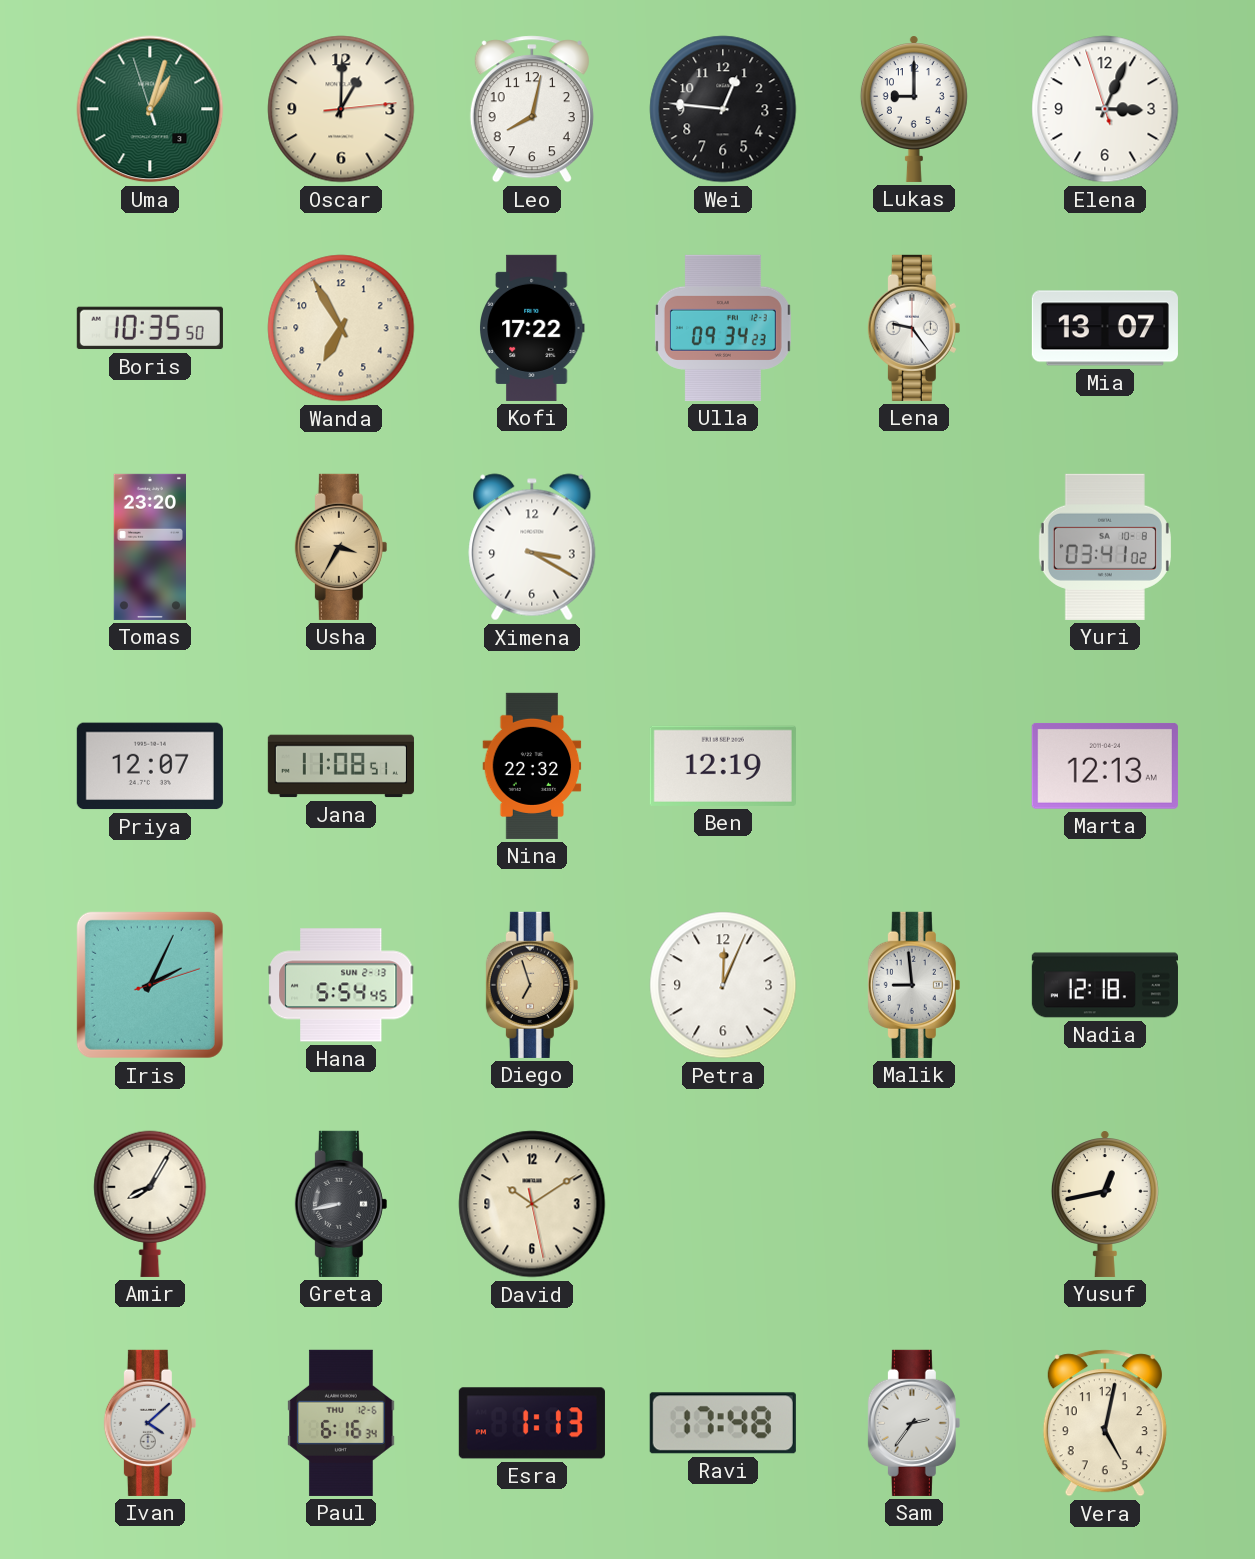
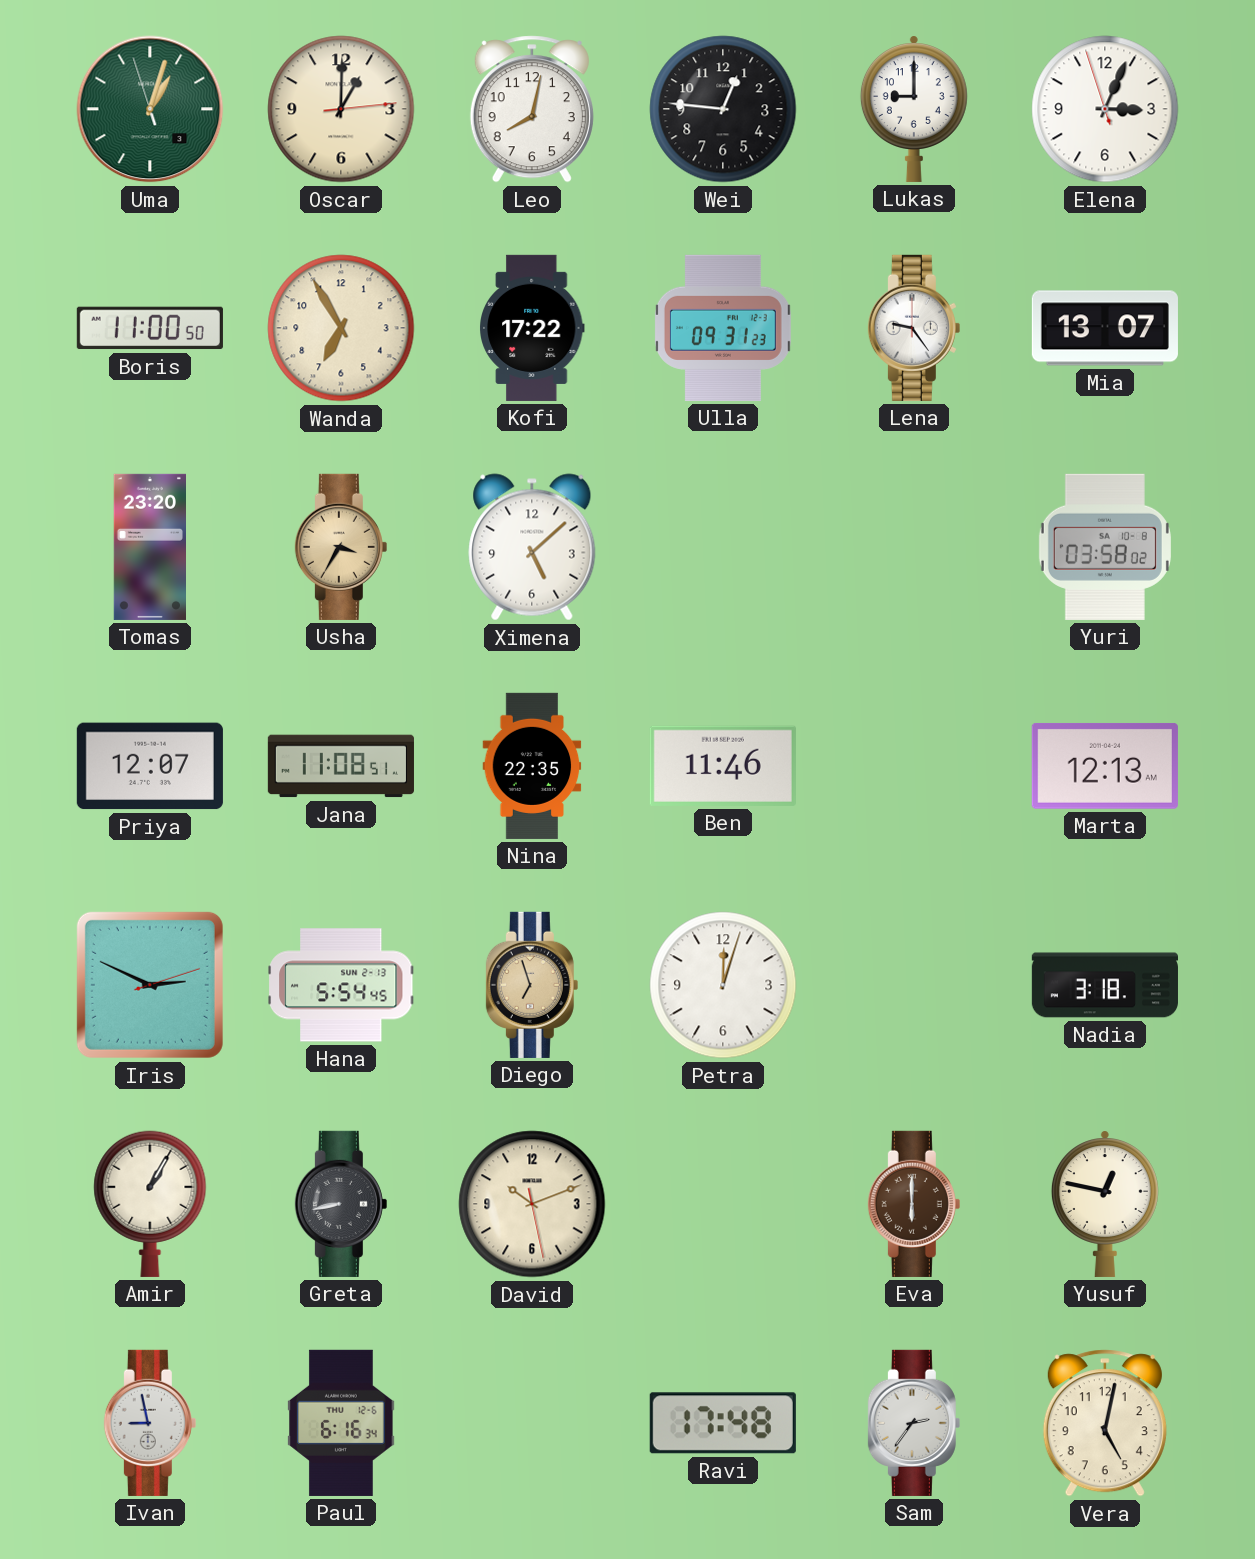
Boris: 10:35 -> 11:00
Ulla: 09:34 -> 09:31
Ximena: 3:20 -> 5:08
Yuri: 03:41 -> 03:58
Nina: 22:32 -> 22:35
Ben: 12:19 -> 11:46
Iris: 2:04 -> 2:49
Petra: 12:04 -> 12:03
Malik: 8:59 -> none
Nadia: 12:18 -> 3:18
Amir: 8:05 -> 1:05
David: 10:09 -> 10:11
Eva: none -> 6:00
Yusuf: 12:43 -> 12:47
Ivan: 4:08 -> 8:58
Esra: 1:13 -> none
